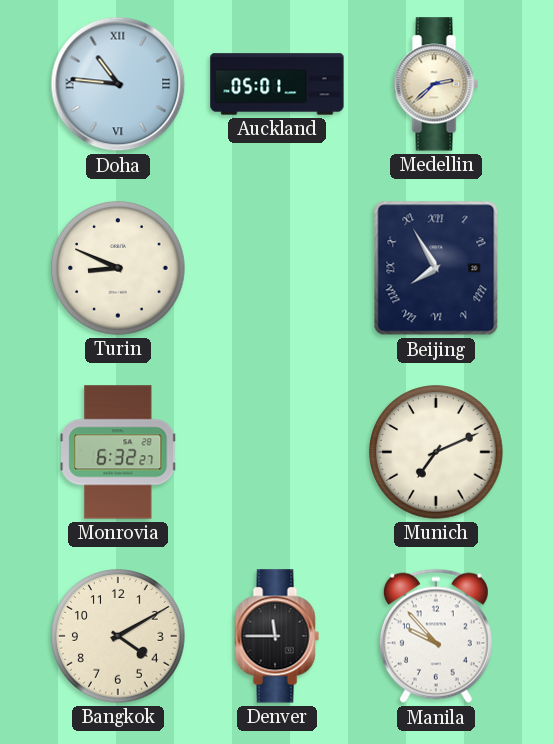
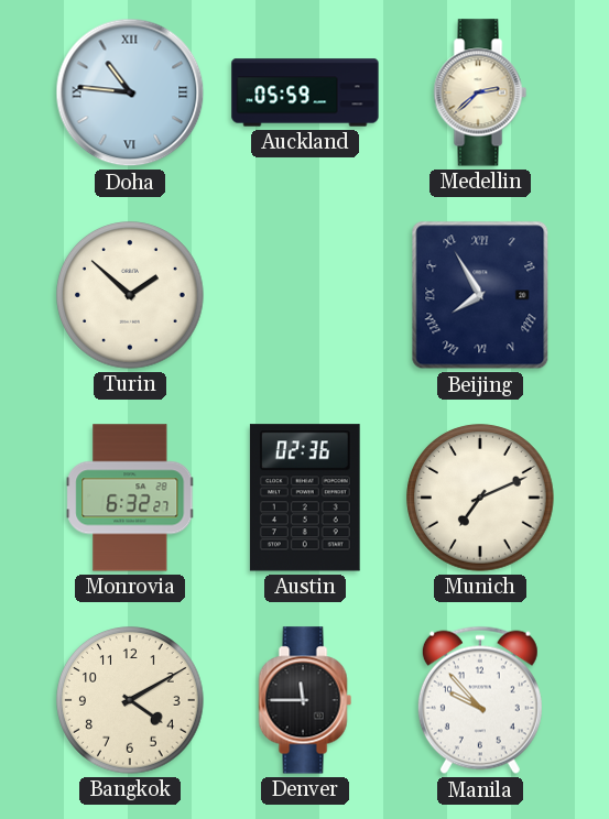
Auckland: 05:01 -> 05:59
Turin: 8:49 -> 1:52
Austin: none -> 02:36
